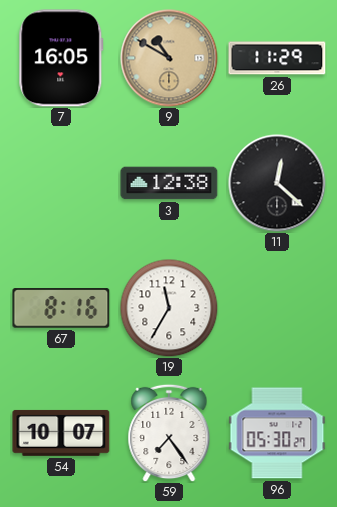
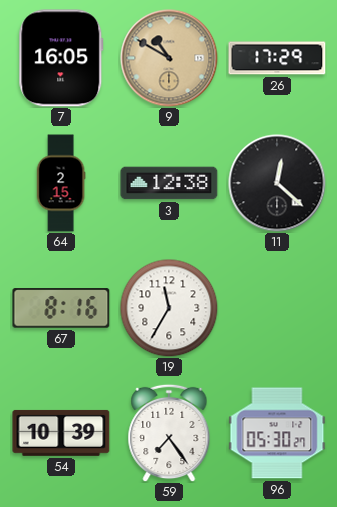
26: 11:29 -> 17:29
64: none -> 2:15
54: 10:07 -> 10:39
